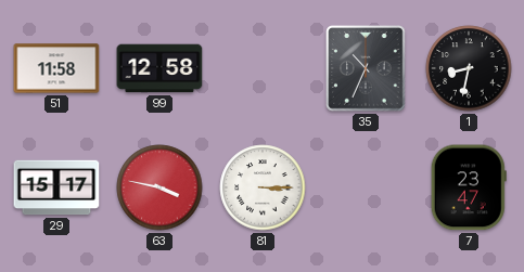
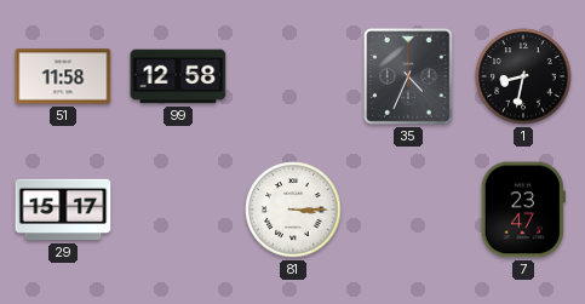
35: 10:34 -> 4:34
63: 3:47 -> none
